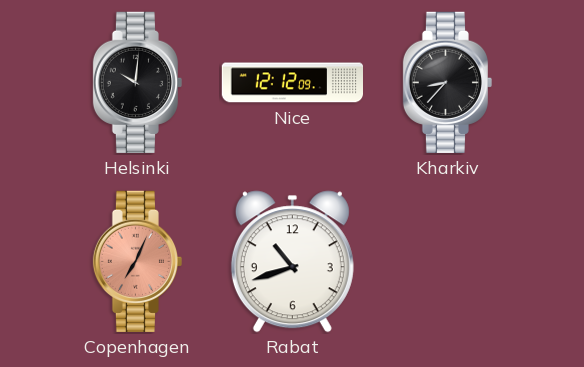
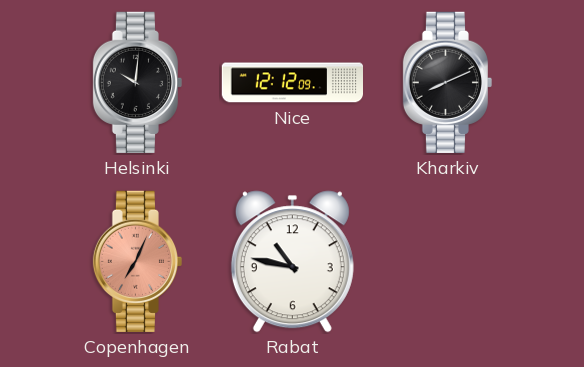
Kharkiv: 8:37 -> 8:11
Rabat: 10:42 -> 10:47
